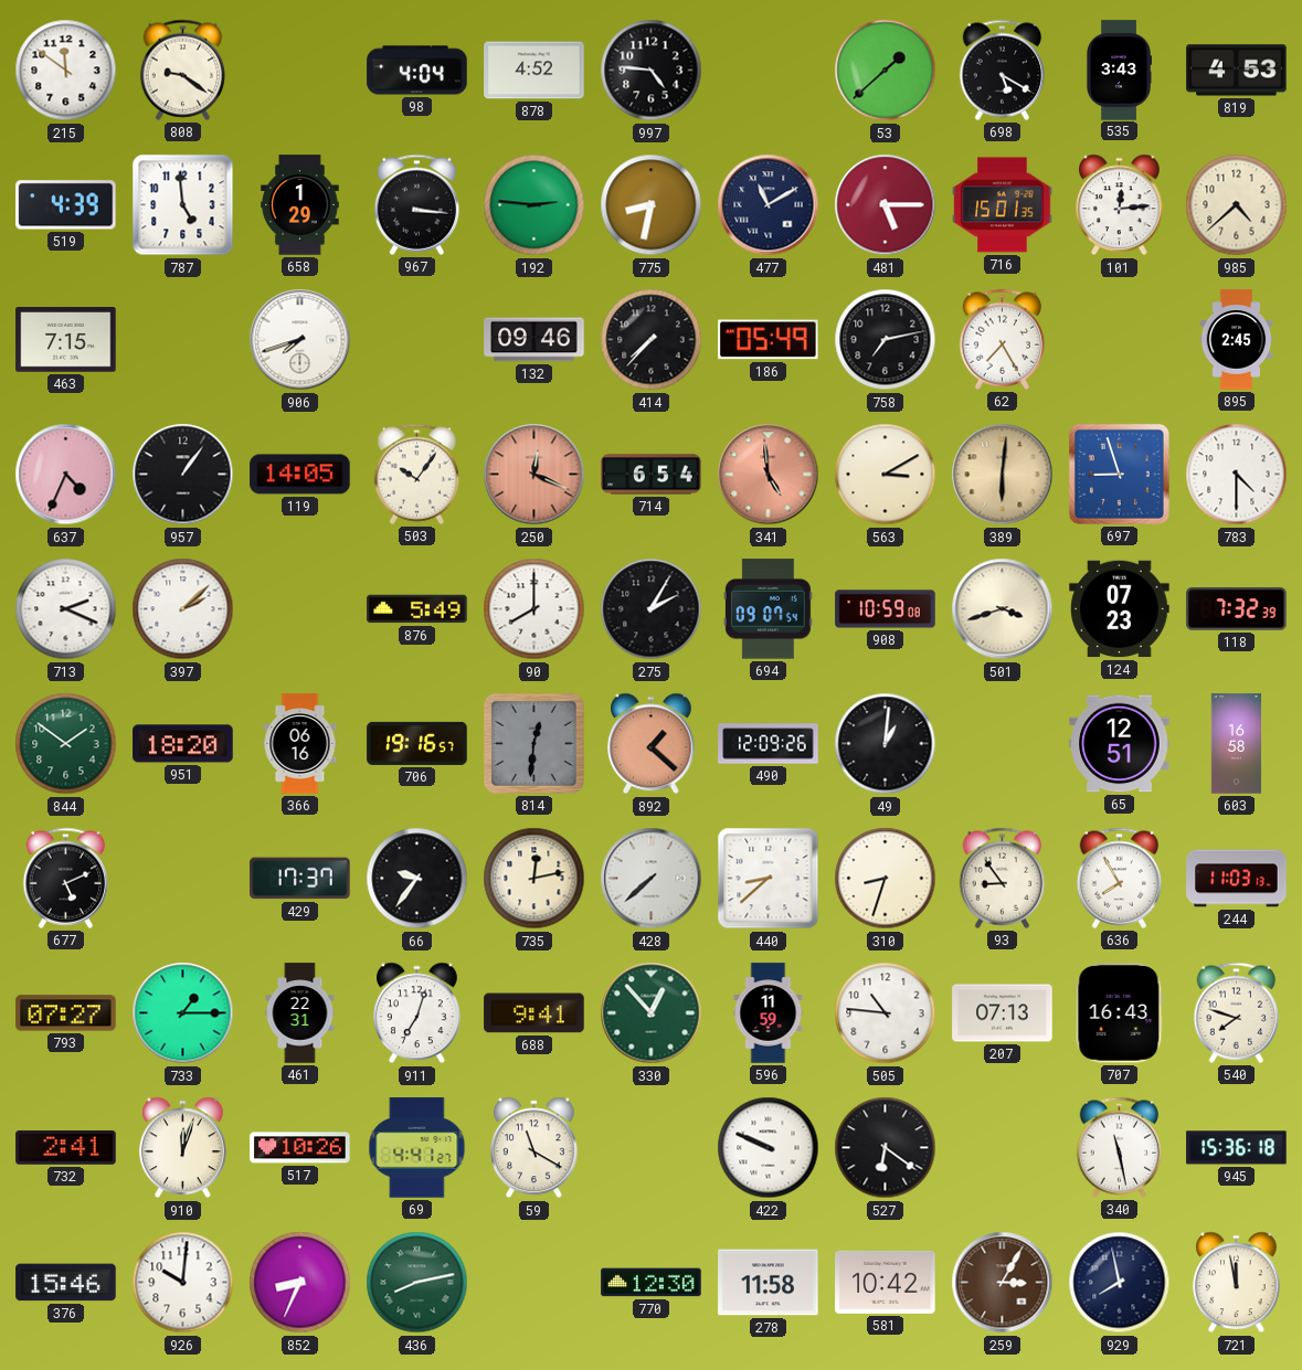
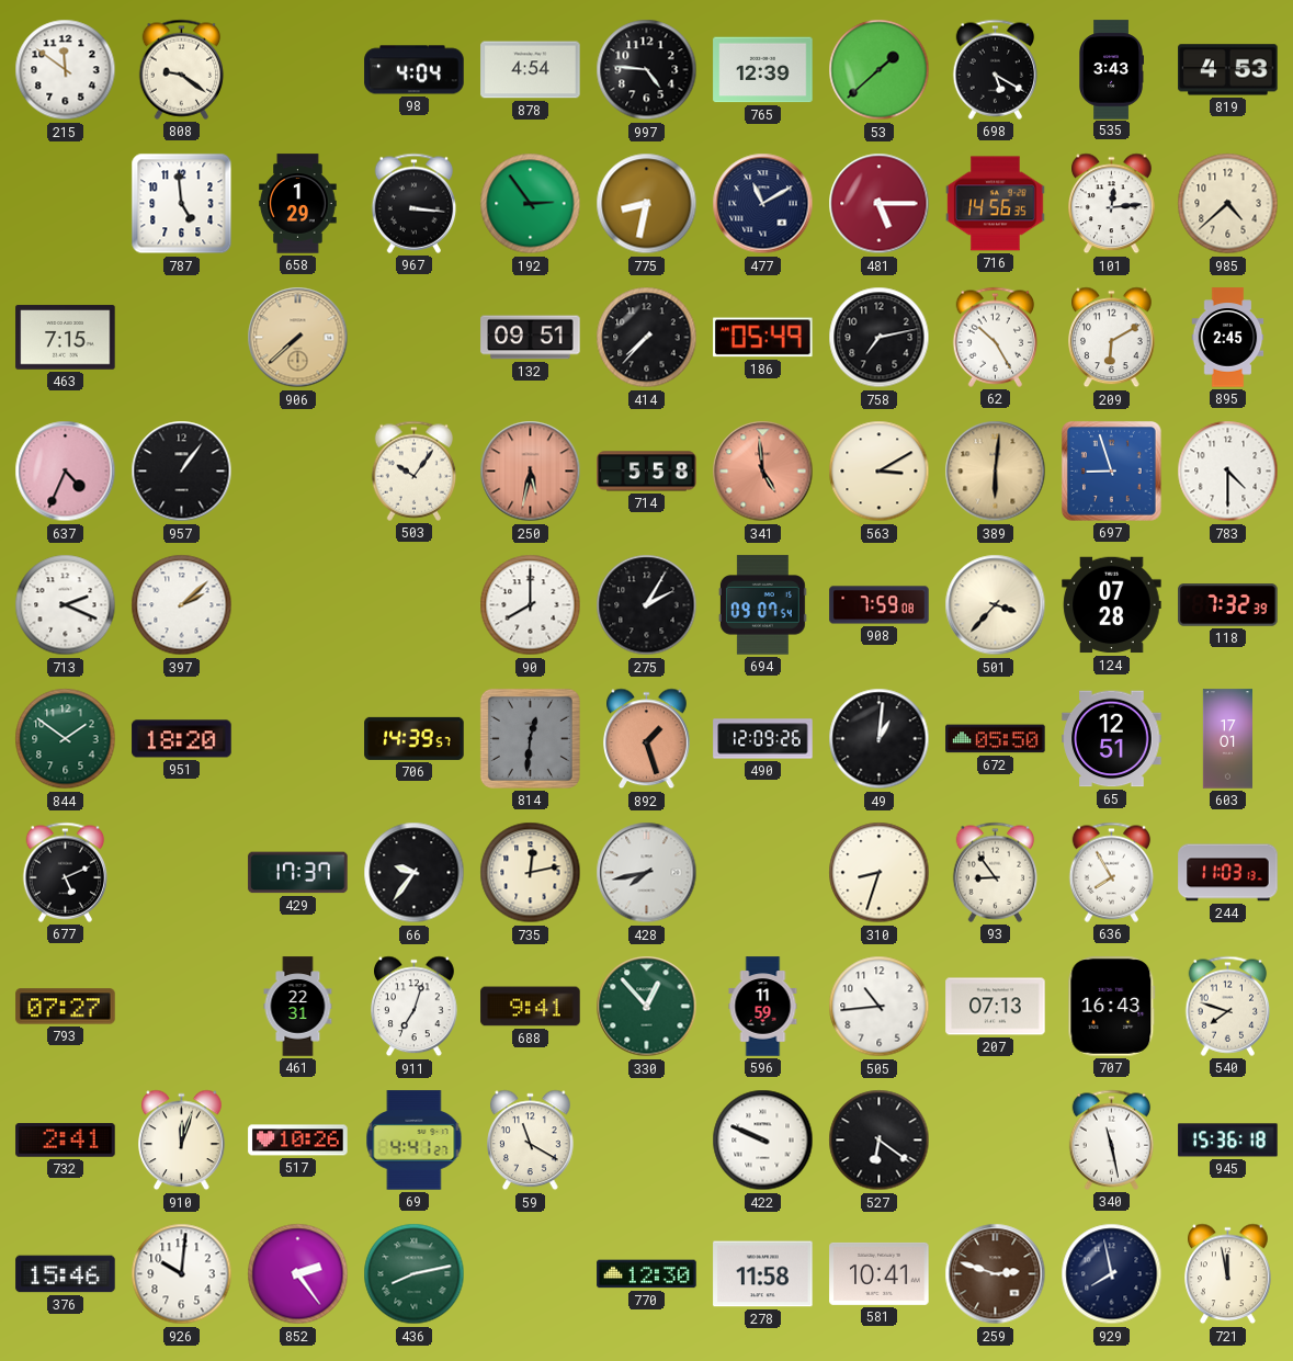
878: 4:52 -> 4:54
765: none -> 12:39
519: 4:39 -> none
192: 2:46 -> 2:54
716: 15:01 -> 14:56
906: 7:42 -> 7:38
906 dial: white -> champagne
132: 09:46 -> 09:51
62: 7:25 -> 10:25
209: none -> 6:10
119: 14:05 -> none
250: 12:19 -> 5:32
714: 6:54 -> 5:58
876: 5:49 -> none
908: 10:59 -> 7:59
501: 3:42 -> 3:37
124: 07:23 -> 07:28
366: 06:16 -> none
706: 19:16 -> 14:39
892: 1:22 -> 1:27
672: none -> 05:50
603: 16:58 -> 17:01
428: 7:38 -> 7:43
440: 8:38 -> none
733: 1:15 -> none
505: 10:46 -> 10:44
852: 8:34 -> 2:24
581: 10:42 -> 10:41
259: 3:05 -> 2:48
